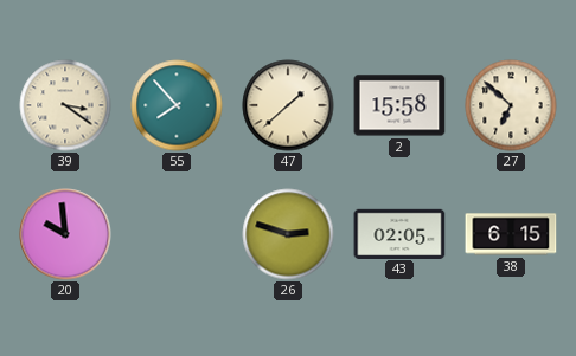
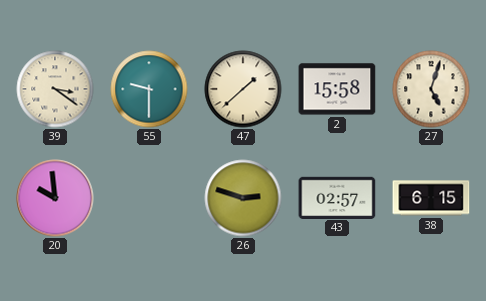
55: 7:53 -> 9:30
27: 6:52 -> 5:03
43: 02:05 -> 02:57
